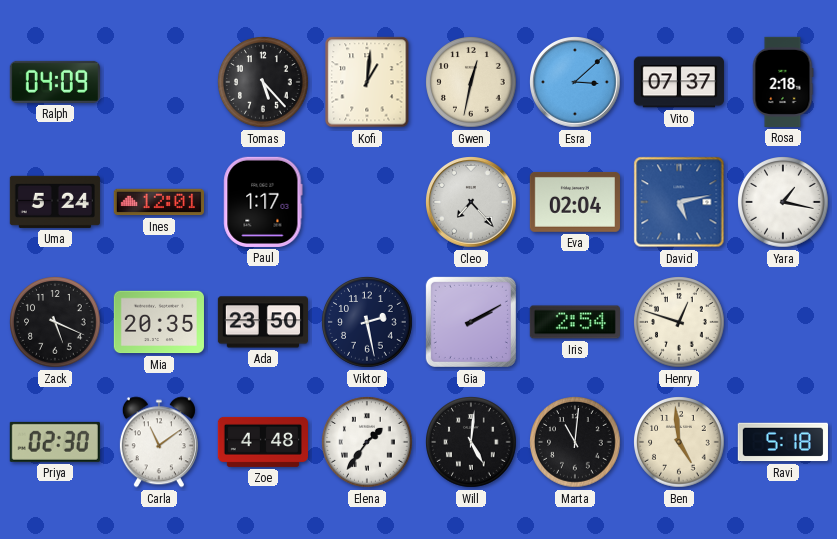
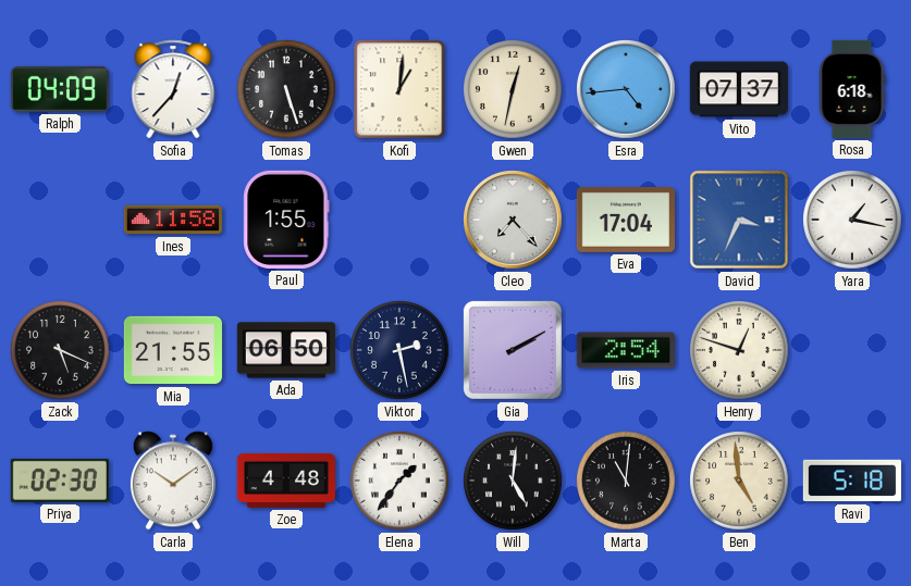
Sofia: none -> 12:37
Tomas: 5:23 -> 5:27
Esra: 3:08 -> 4:44
Rosa: 2:18 -> 6:18
Uma: 5:24 -> none
Ines: 12:01 -> 11:58
Paul: 1:17 -> 1:55
Eva: 02:04 -> 17:04
David: 5:13 -> 3:34
Mia: 20:35 -> 21:55
Ada: 23:50 -> 06:50
Carla: 11:09 -> 10:09
